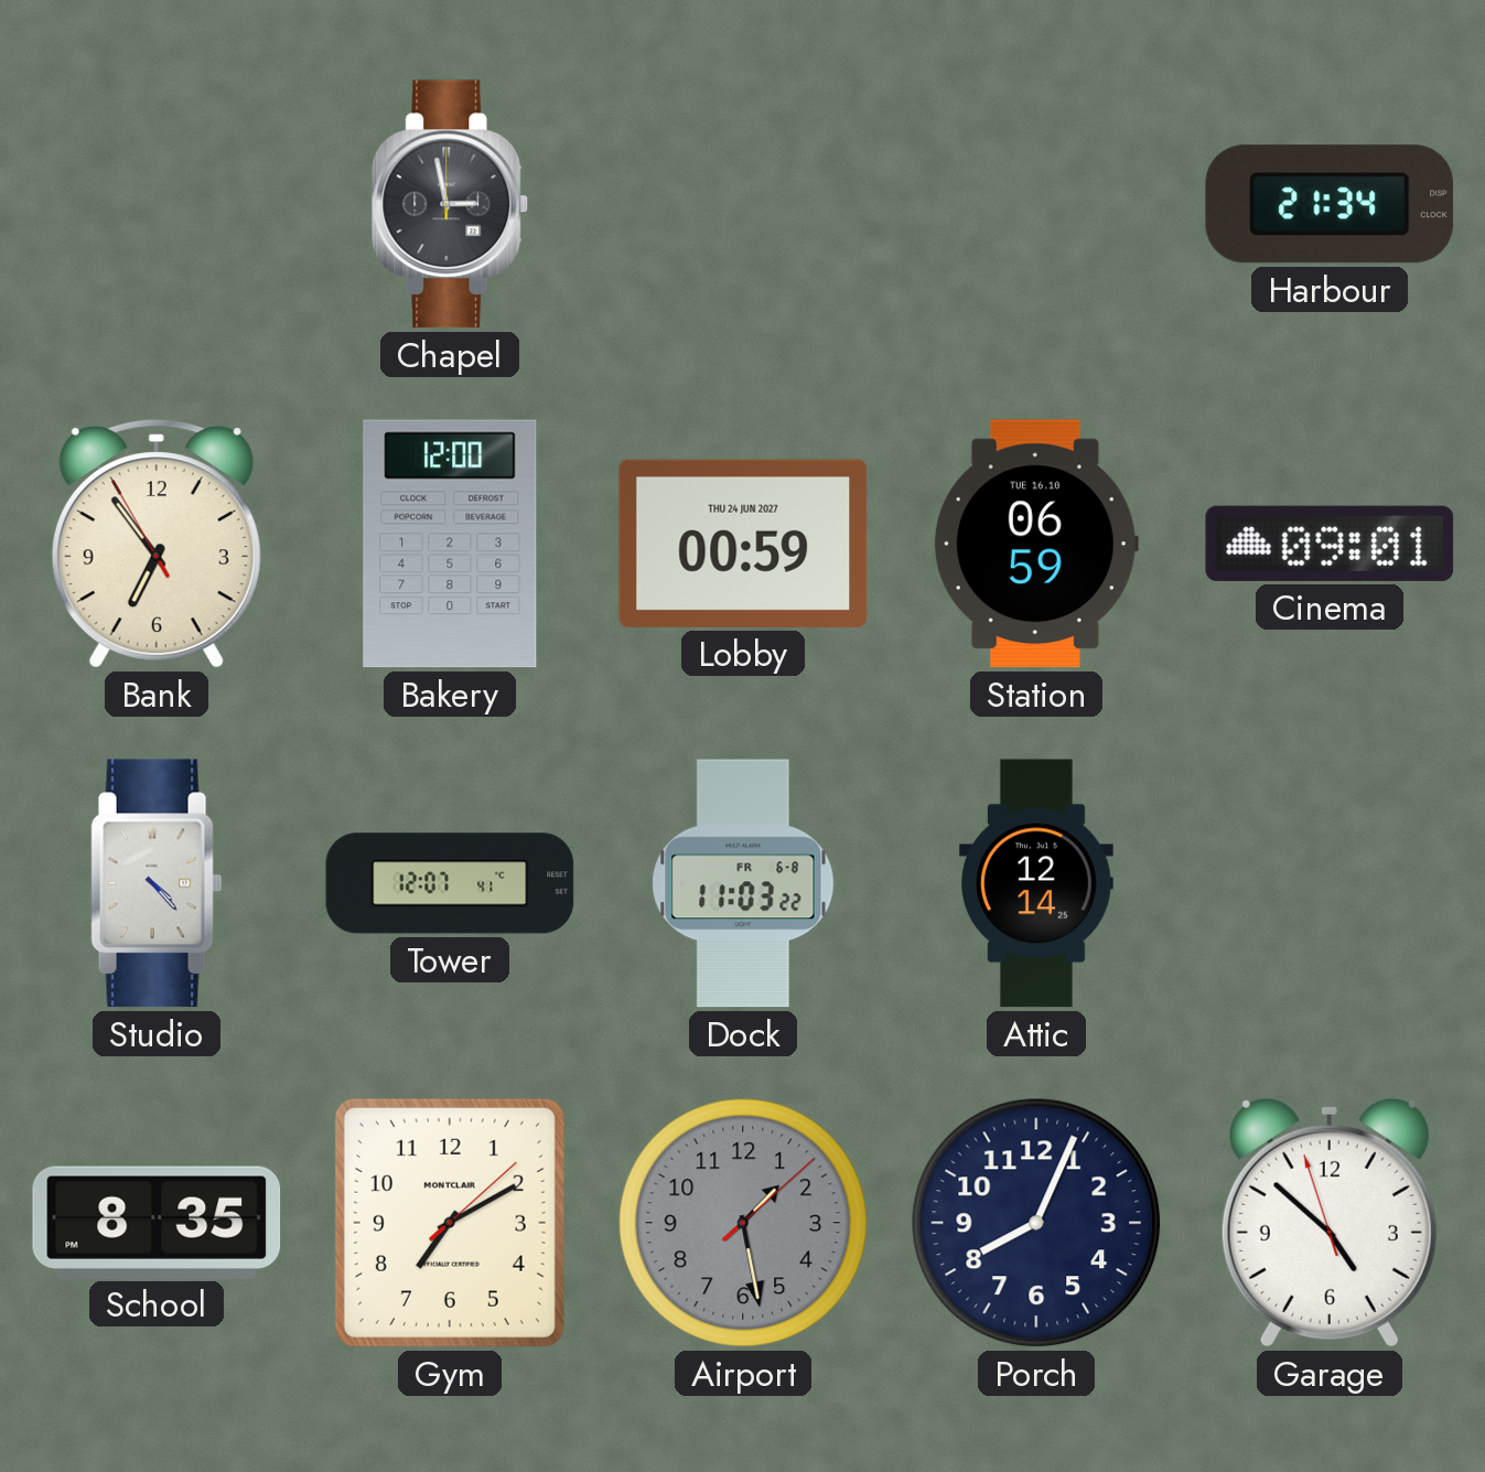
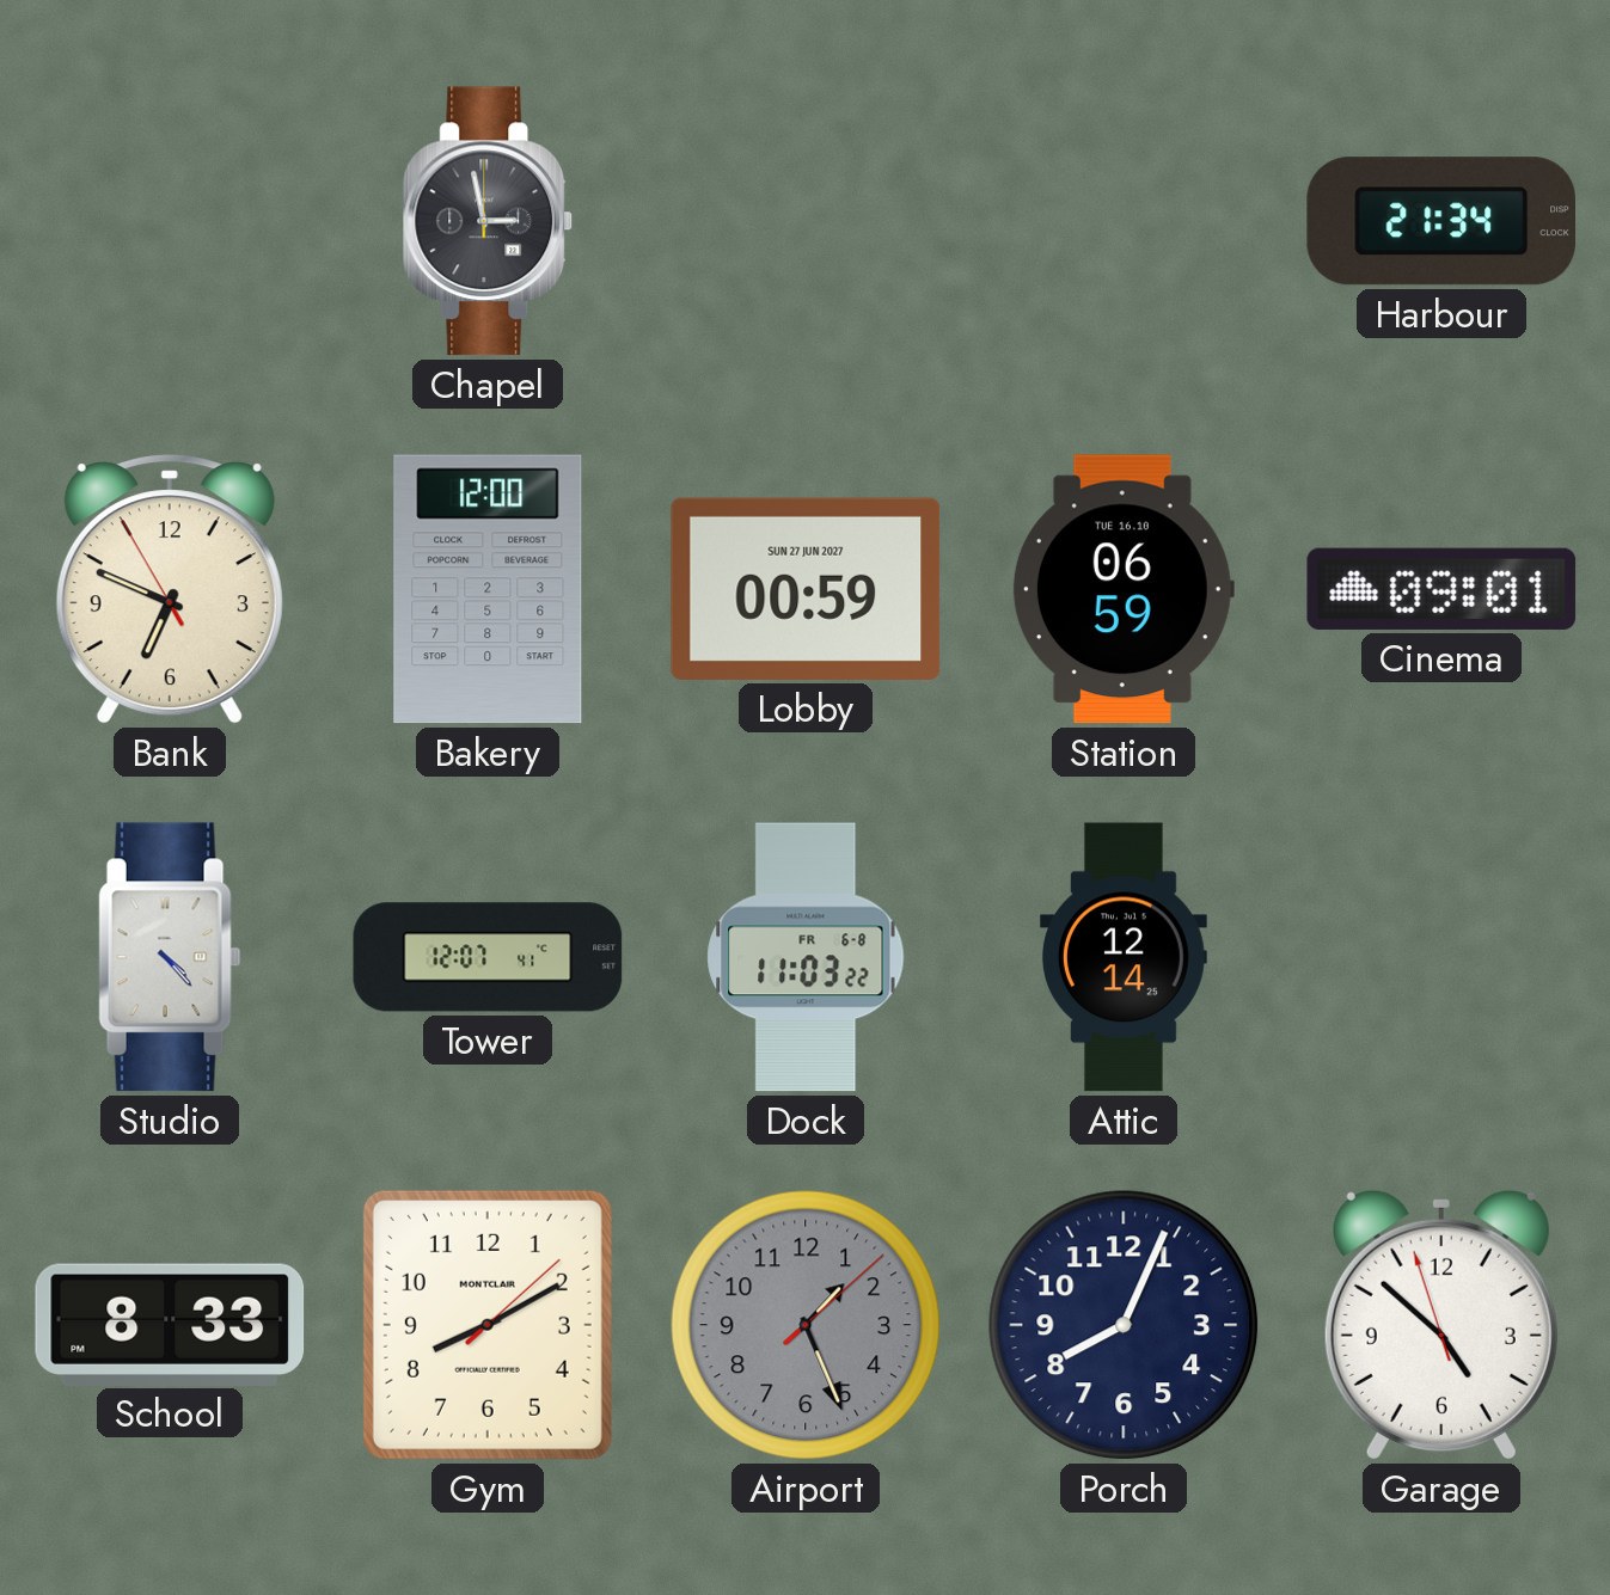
Bank: 6:53 -> 6:48
Lobby date: THU 24 JUN 2027 -> SUN 27 JUN 2027
School: 8:35 -> 8:33
Gym: 7:10 -> 8:10
Airport: 1:28 -> 1:26
